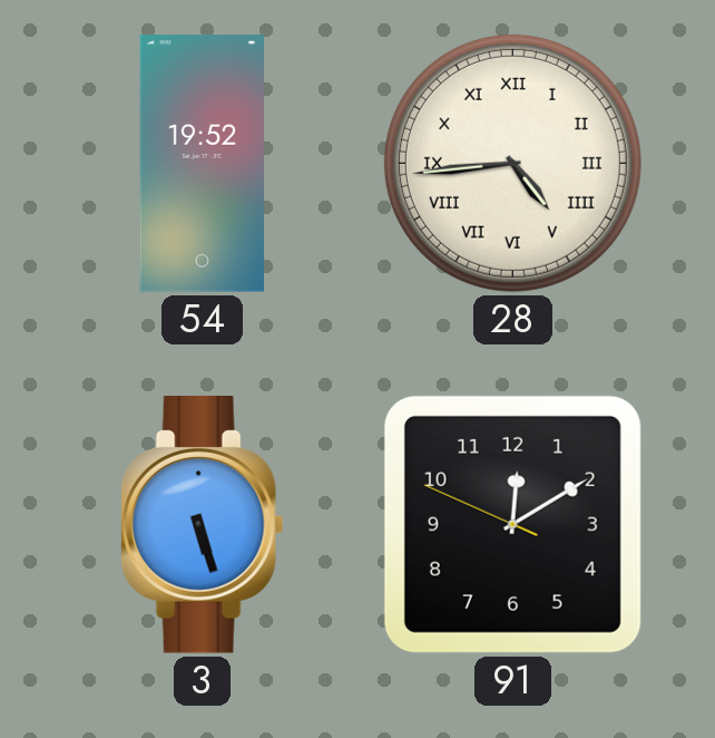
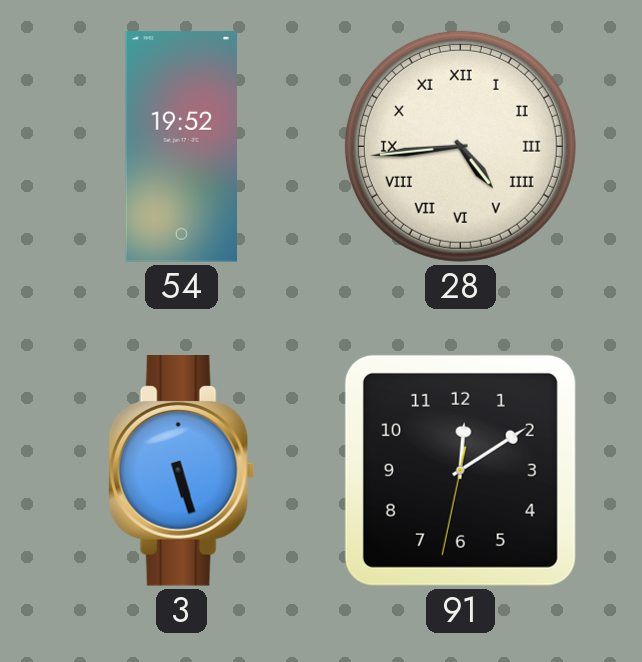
91: 12:09:49 -> 12:09:32
